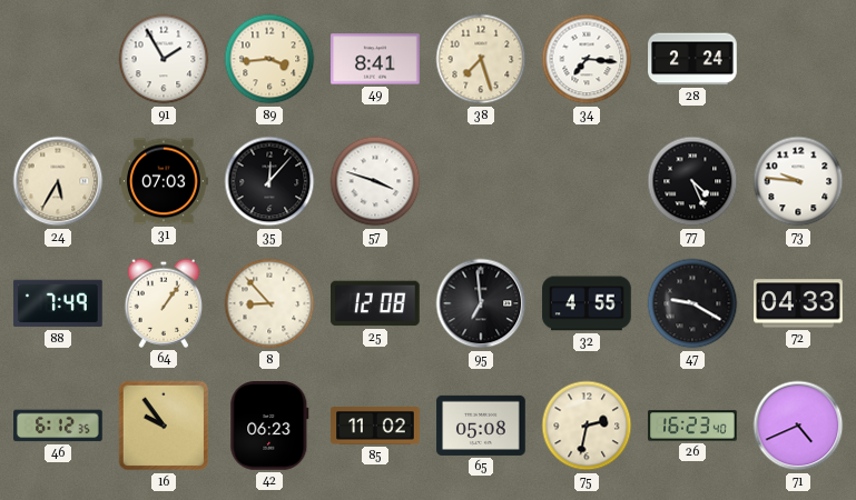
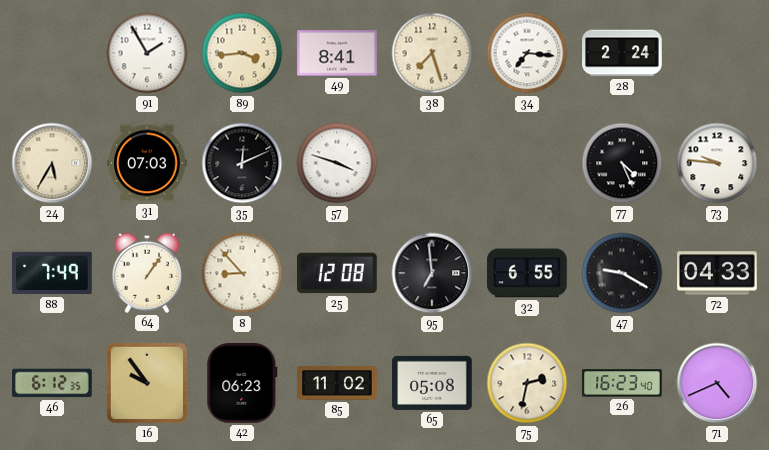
35: 12:07 -> 12:11
32: 4:55 -> 6:55
